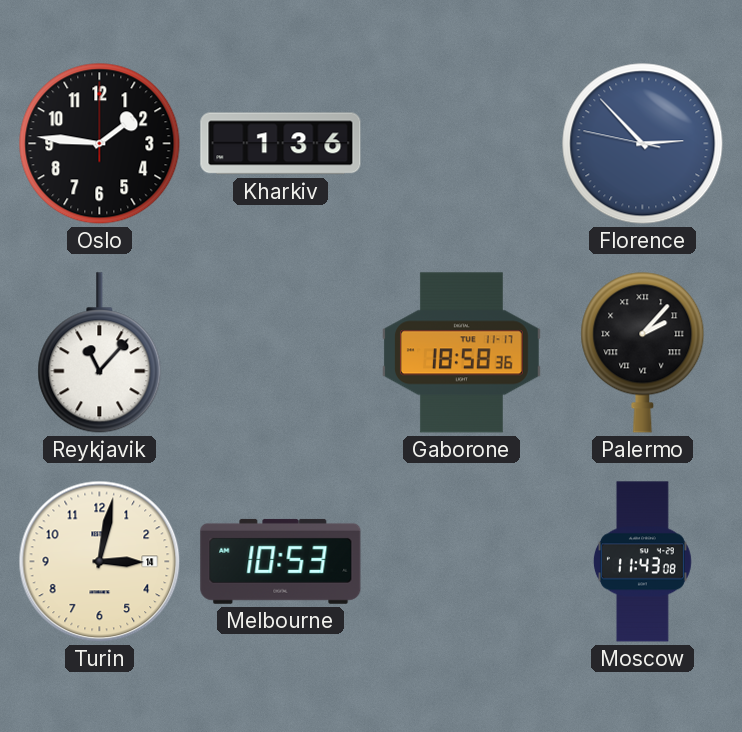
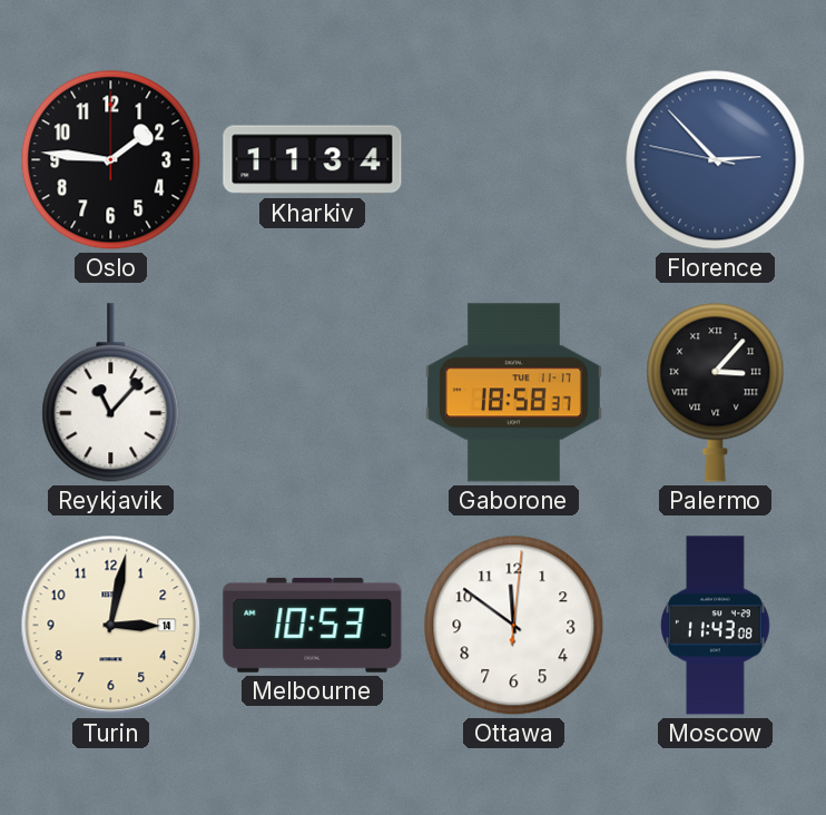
Kharkiv: 1:36 -> 11:34
Gaborone: 18:58:36 -> 18:58:37
Palermo: 2:07 -> 3:07
Ottawa: none -> 11:51
